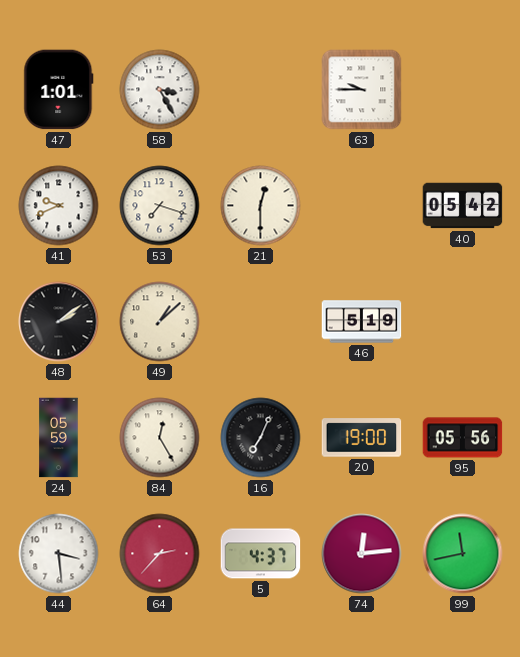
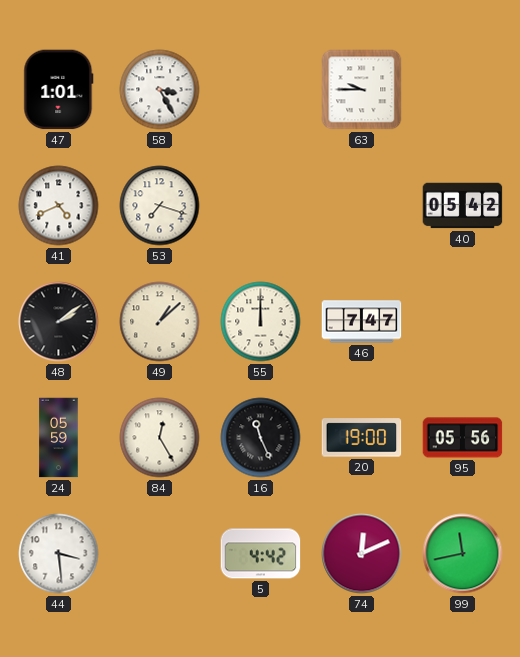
41: 9:41 -> 4:41
21: 12:30 -> none
55: none -> 12:00
46: 5:19 -> 7:47
16: 7:04 -> 11:26
64: 2:37 -> none
5: 4:37 -> 4:42
74: 12:14 -> 12:11
